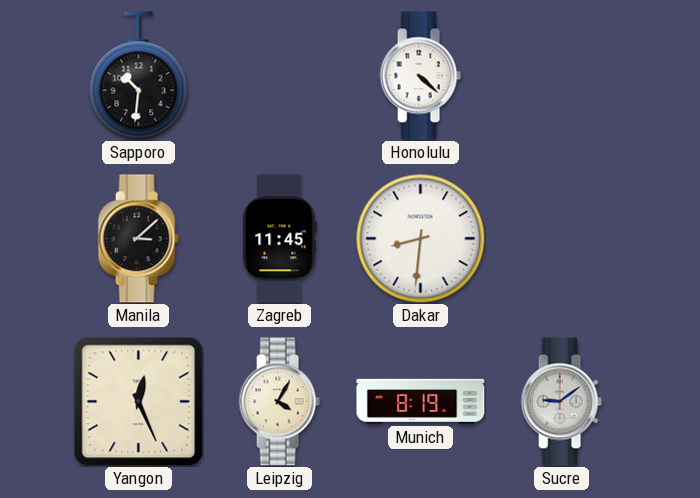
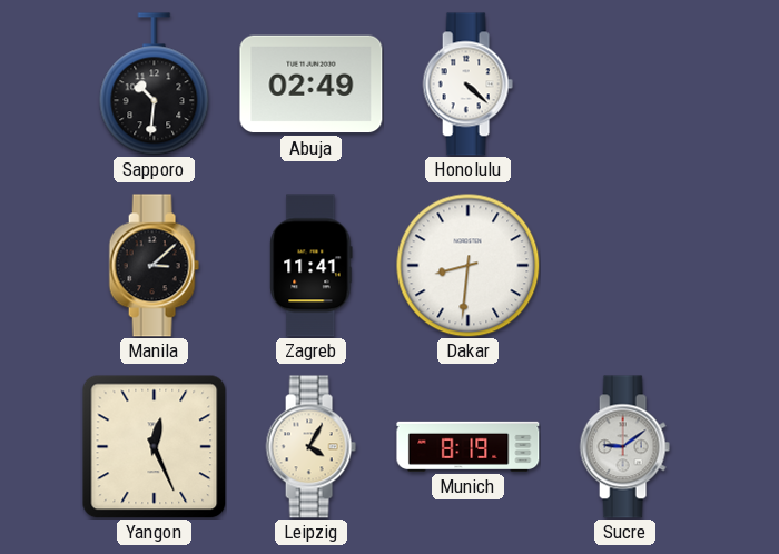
Abuja: none -> 02:49
Zagreb: 11:45 -> 11:41
